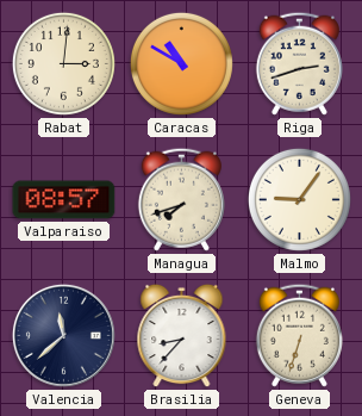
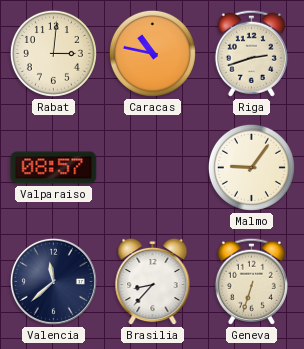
Caracas: 10:50 -> 10:47
Managua: 7:42 -> none
